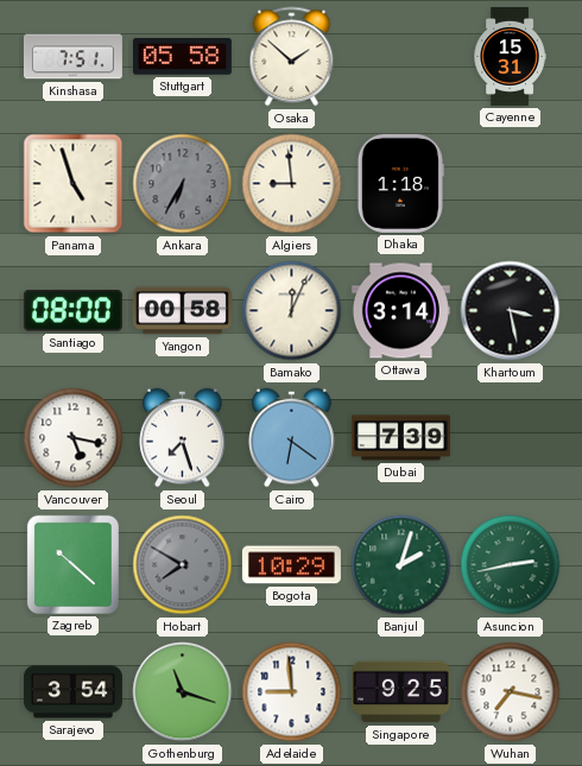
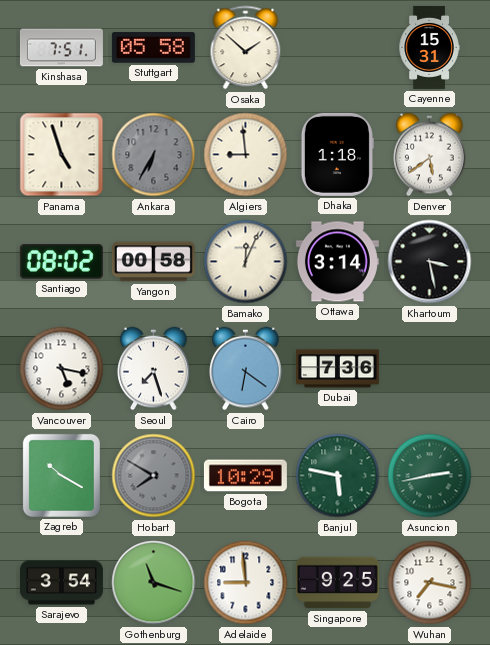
Denver: none -> 5:39
Santiago: 08:00 -> 08:02
Dubai: 7:39 -> 7:36
Zagreb: 10:22 -> 10:20
Banjul: 2:03 -> 5:47
